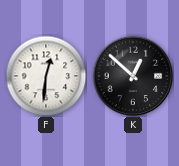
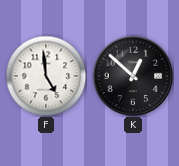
F: 12:31 -> 4:59
